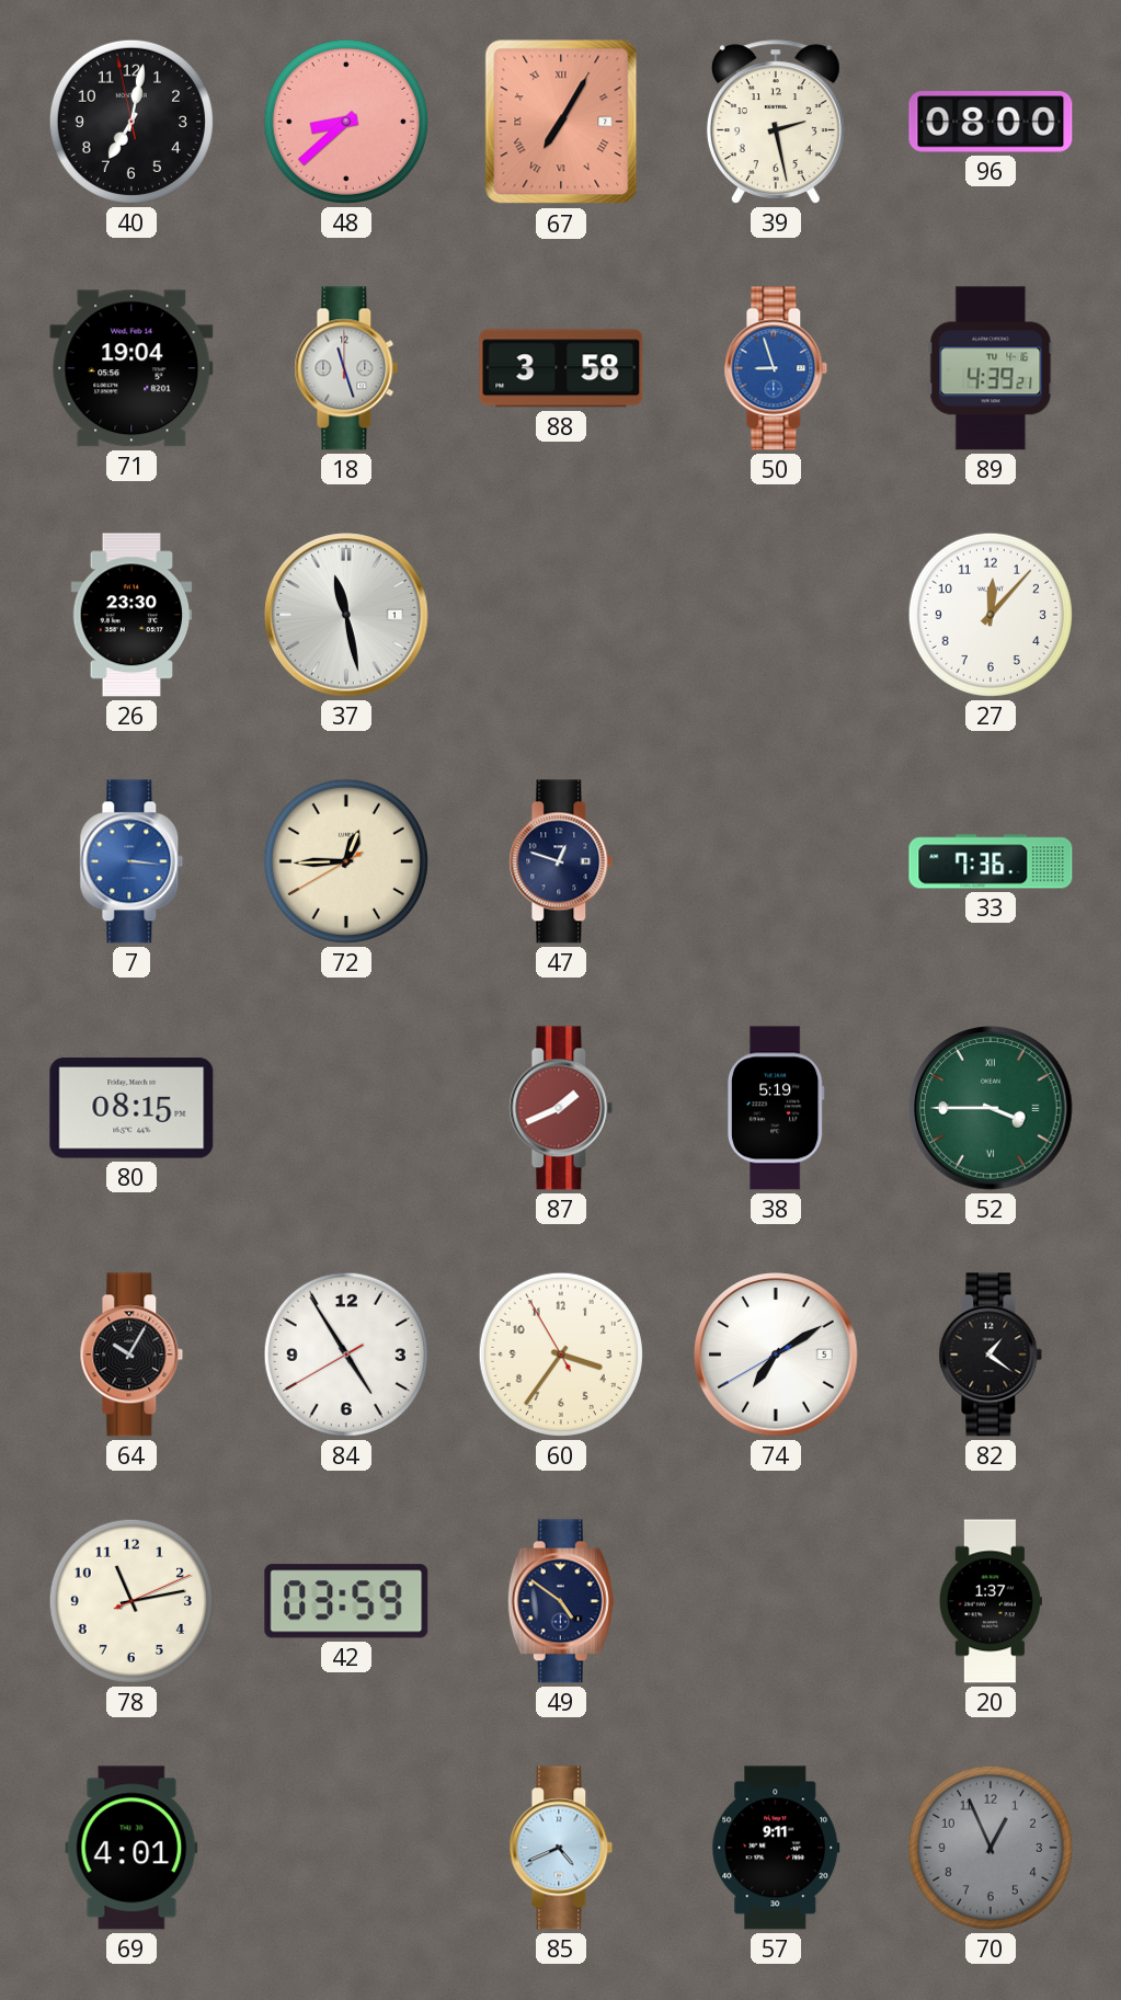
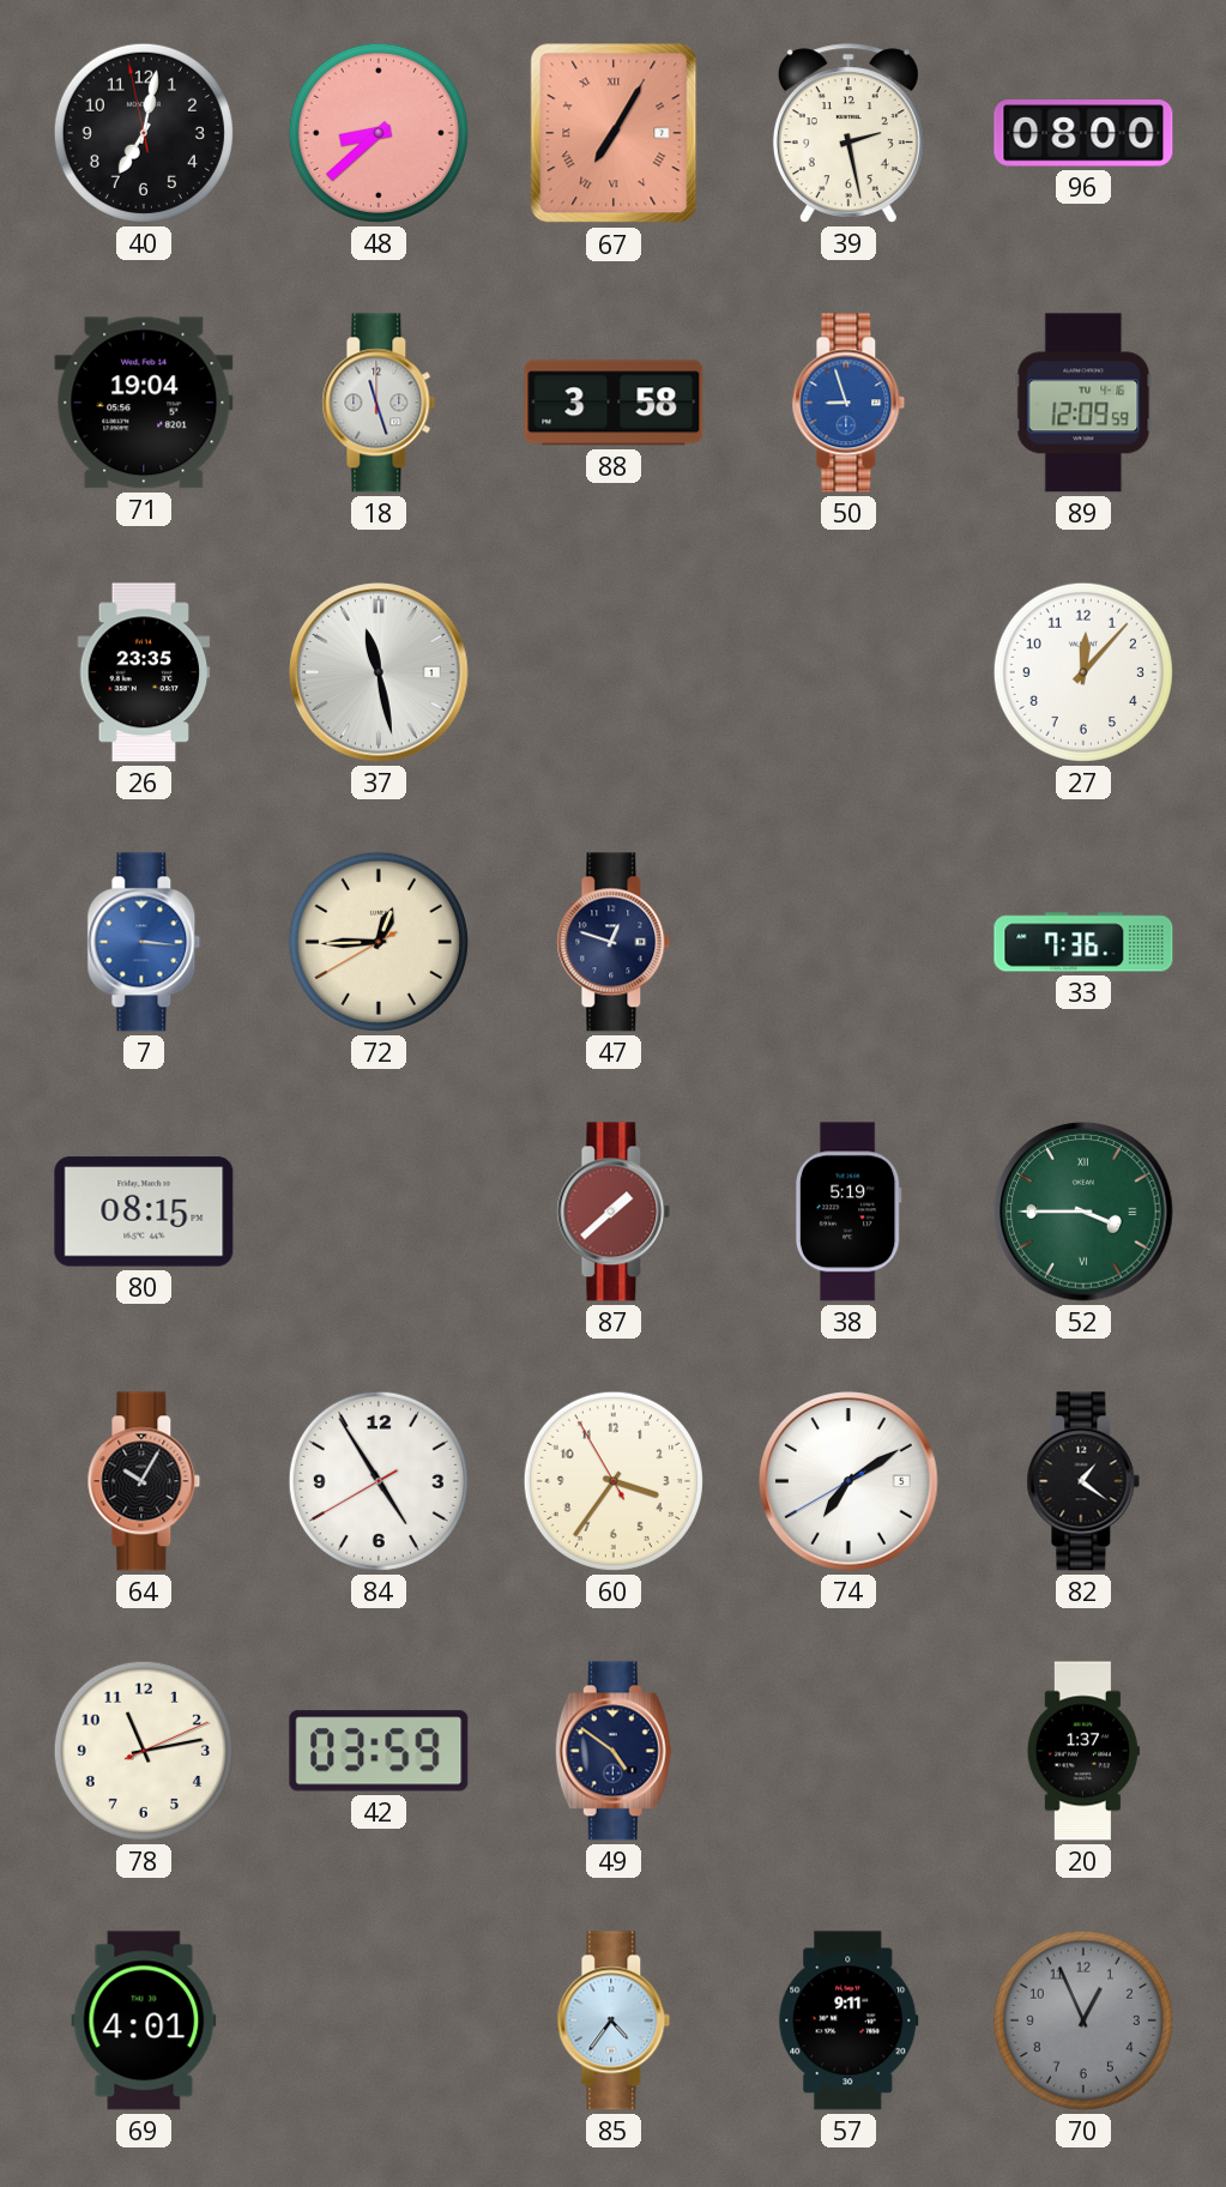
89: 4:39 -> 12:09
26: 23:30 -> 23:35
87: 1:41 -> 1:38
85: 4:41 -> 4:36
